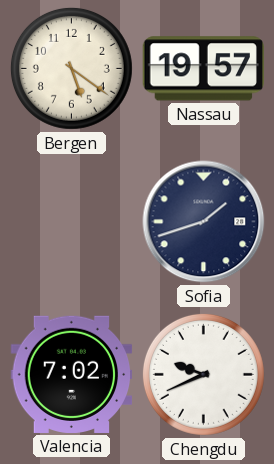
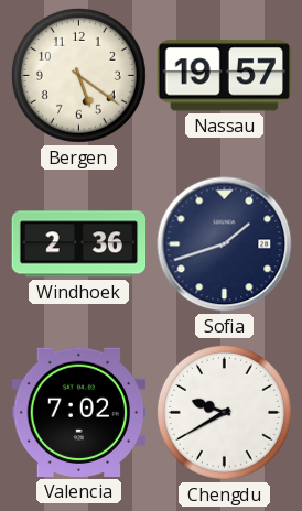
Windhoek: none -> 2:36
Chengdu: 9:41 -> 9:40
